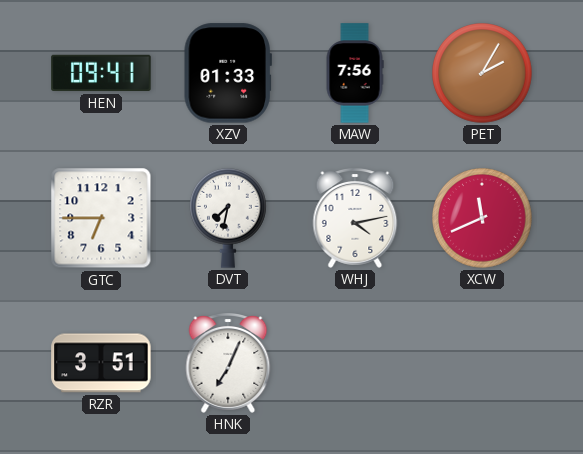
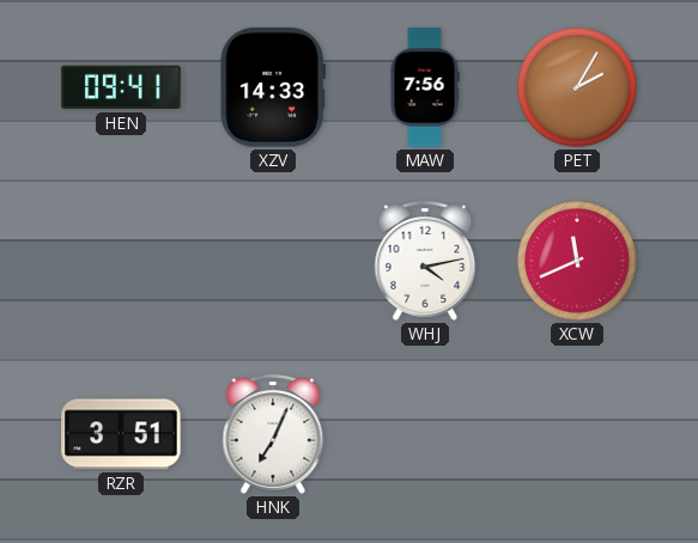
XZV: 01:33 -> 14:33
GTC: 6:45 -> none
DVT: 7:32 -> none
